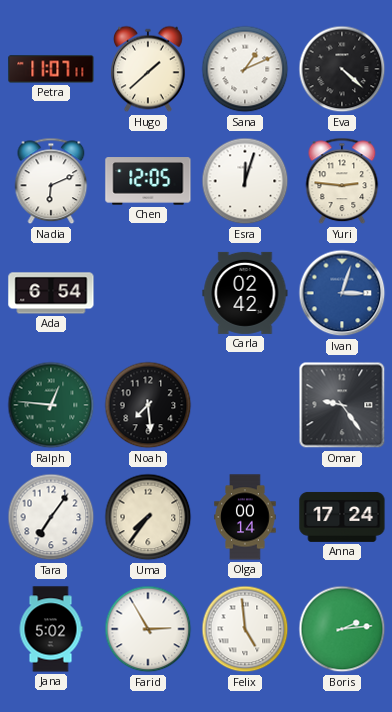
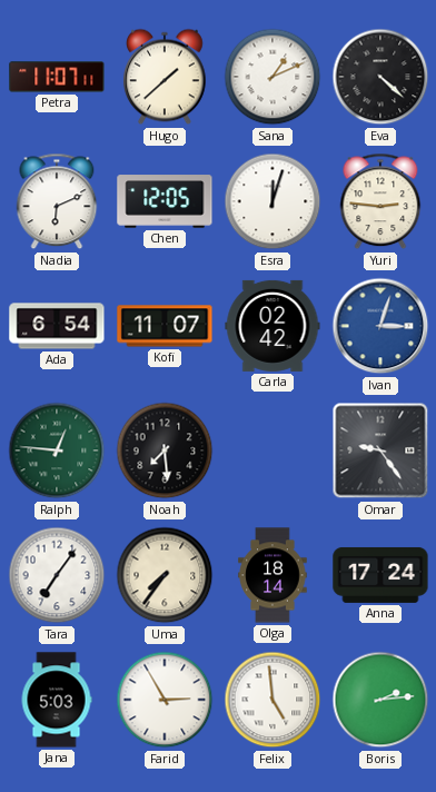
Kofi: none -> 11:07
Olga: 00:14 -> 18:14
Jana: 5:02 -> 5:03
